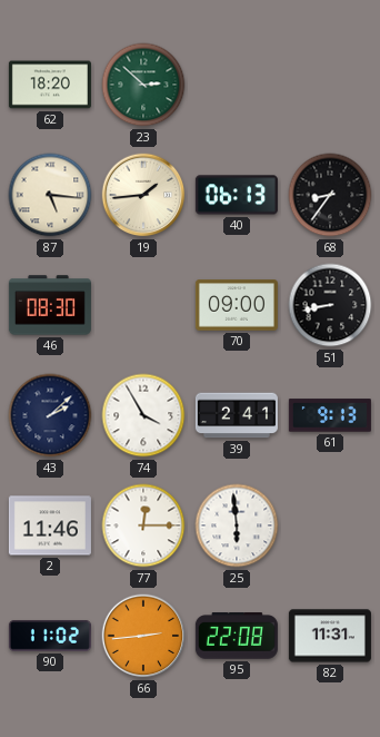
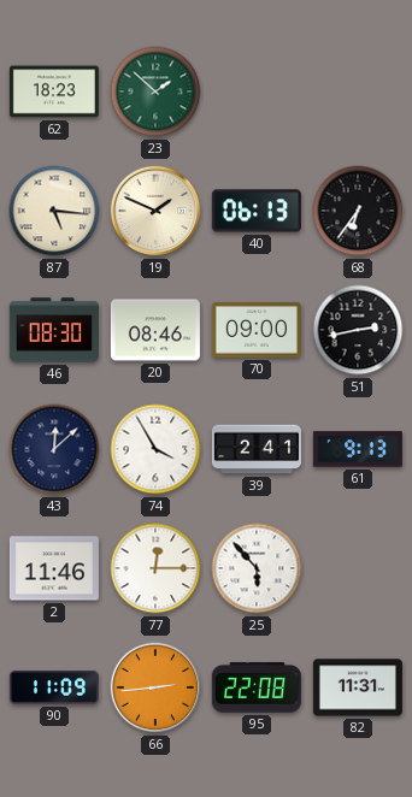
62: 18:20 -> 18:23
23: 2:52 -> 1:52
19: 1:44 -> 1:49
68: 8:36 -> 6:36
20: none -> 08:46
51: 8:43 -> 2:43
43: 2:08 -> 12:08
25: 5:59 -> 5:53
90: 11:02 -> 11:09
